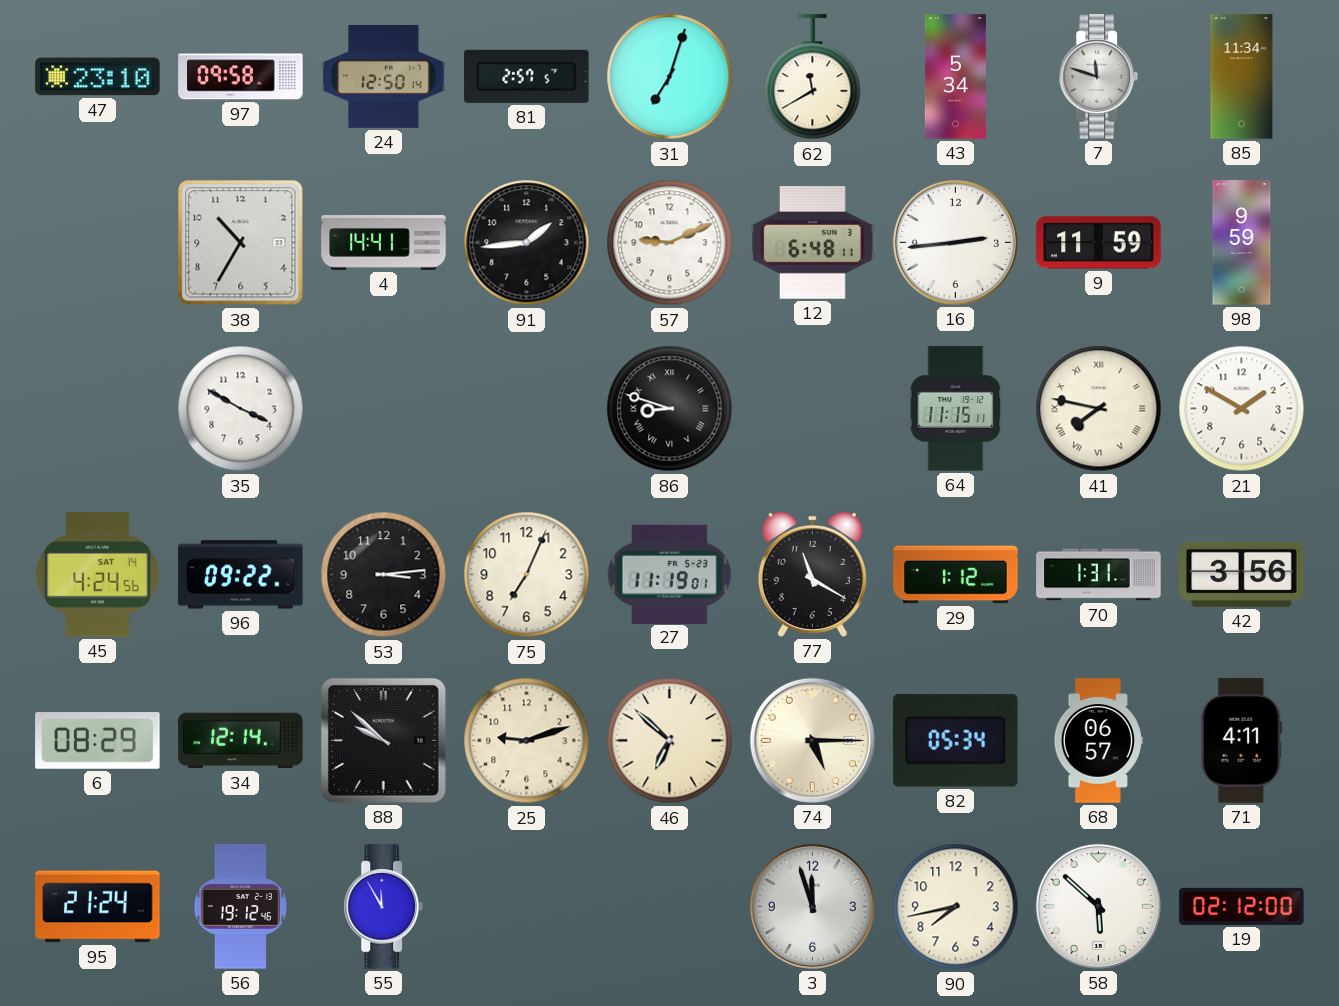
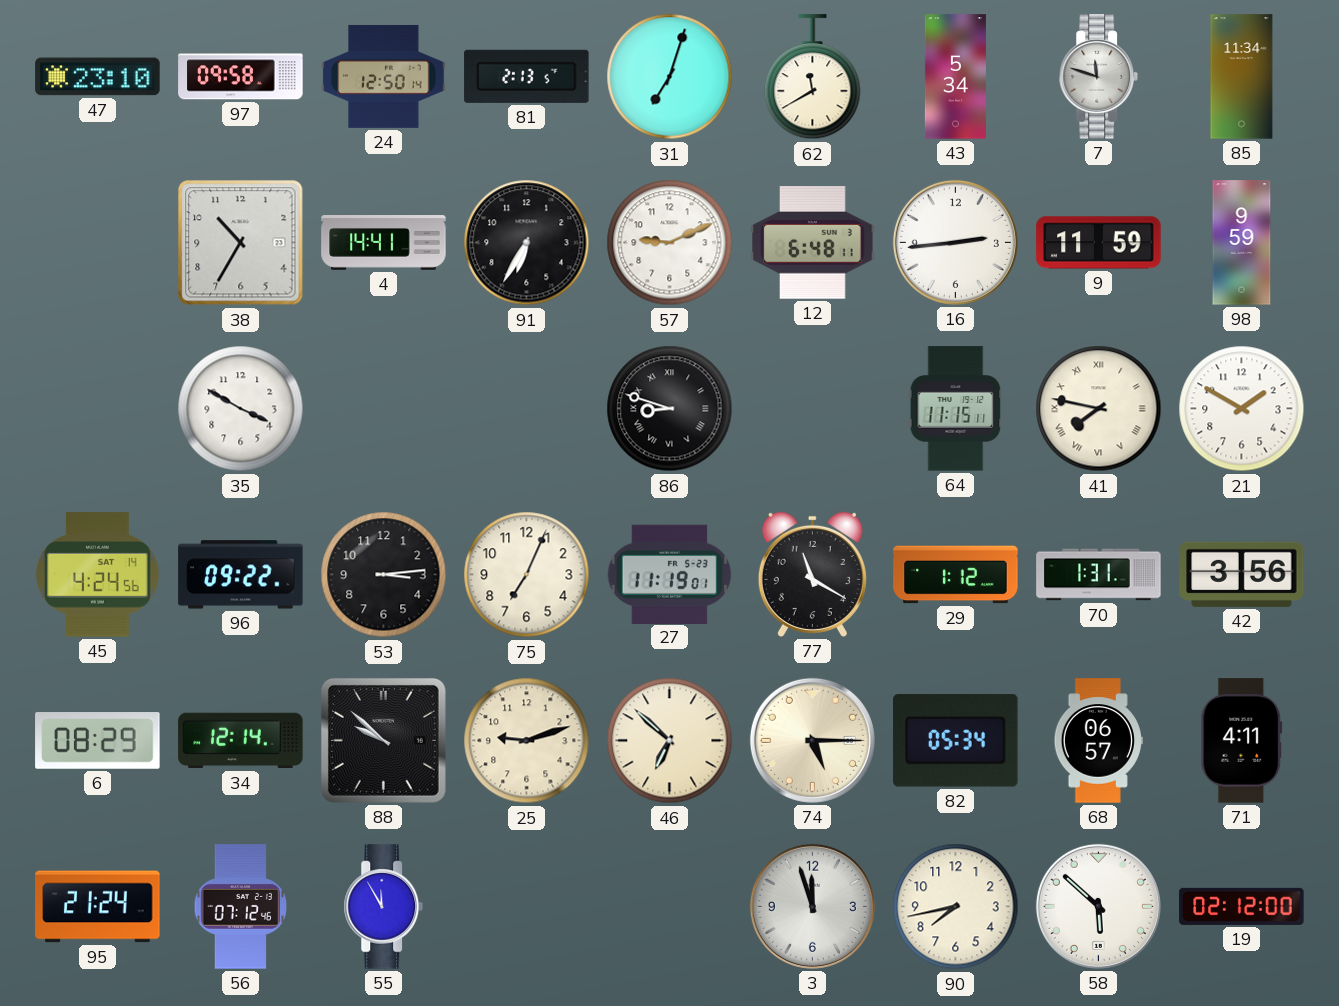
81: 2:57 -> 2:13
91: 1:44 -> 6:35
56: 19:12 -> 07:12
